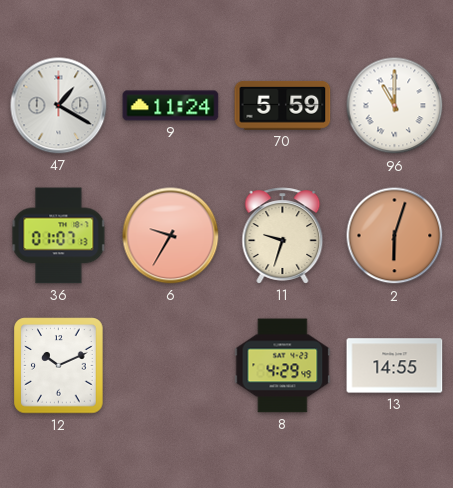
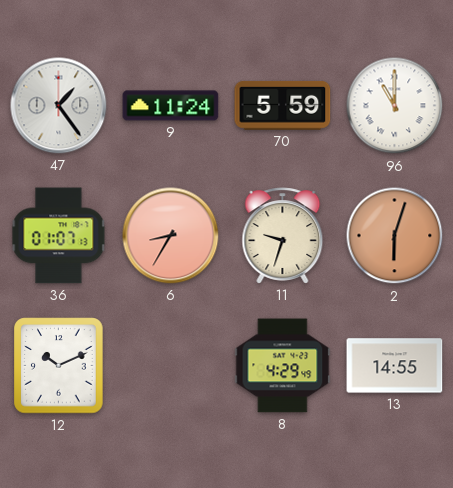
47: 1:20 -> 1:24
6: 9:35 -> 8:35
